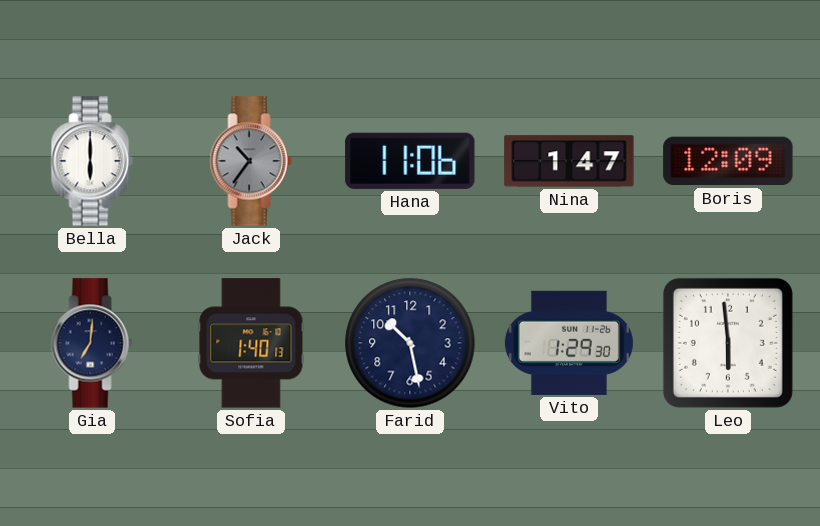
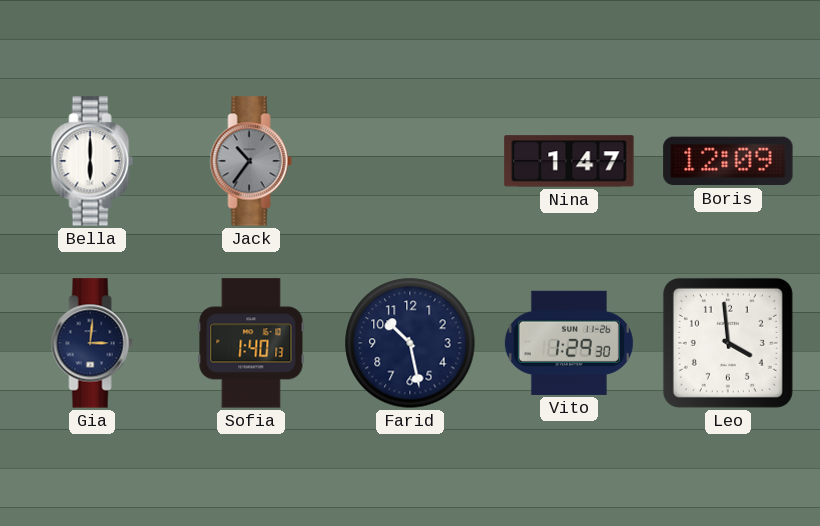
Hana: 11:06 -> none
Gia: 7:01 -> 3:01
Leo: 5:59 -> 3:59
